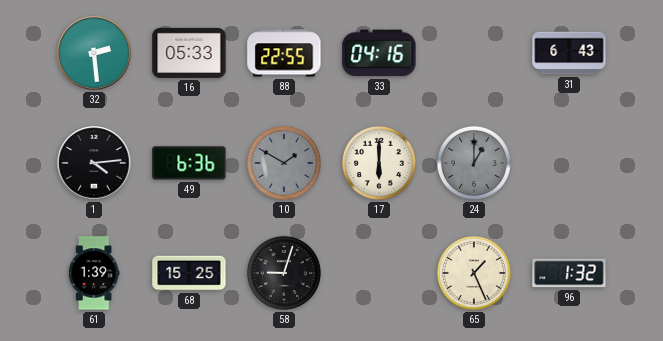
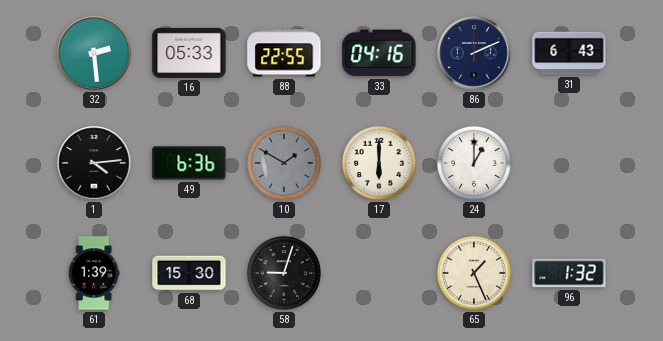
86: none -> 2:11
24 dial: grey -> white
68: 15:25 -> 15:30
